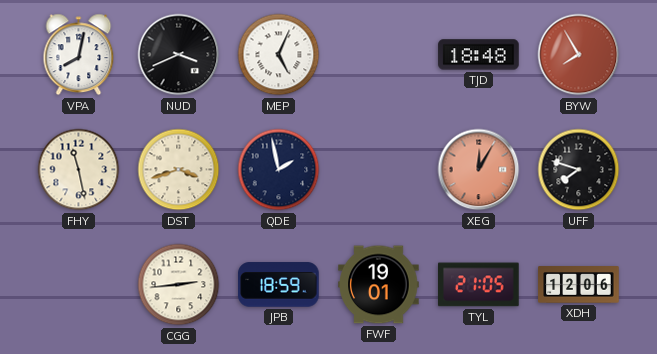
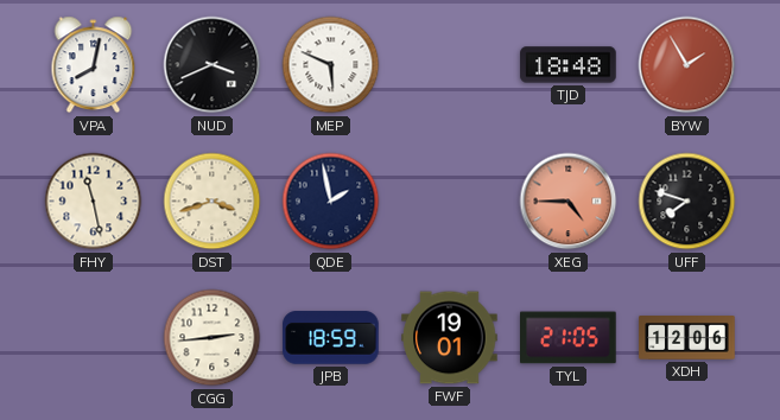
MEP: 5:04 -> 5:49
BYW: 7:55 -> 1:55
XEG: 12:05 -> 4:45
